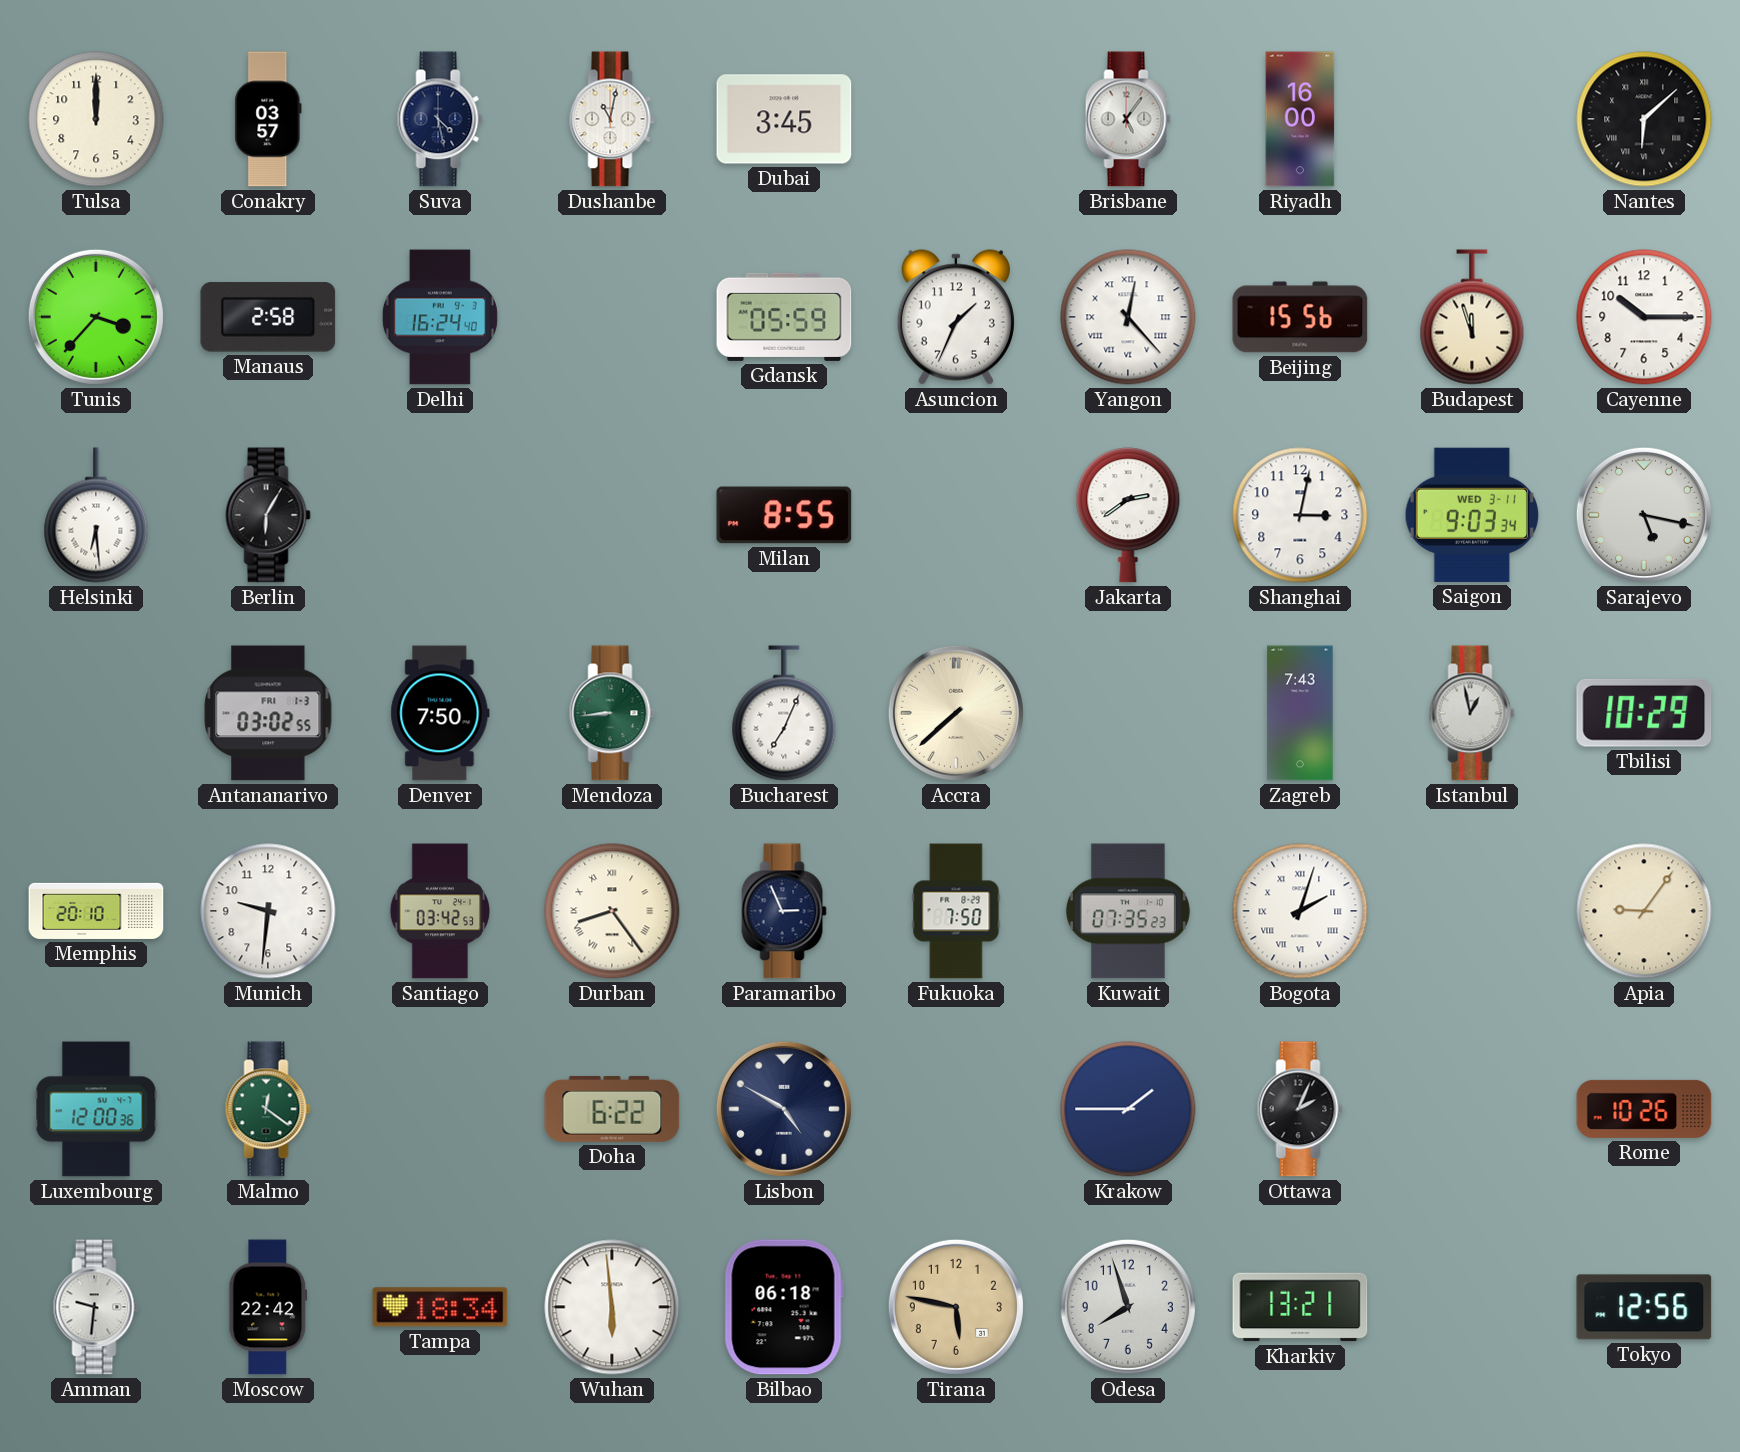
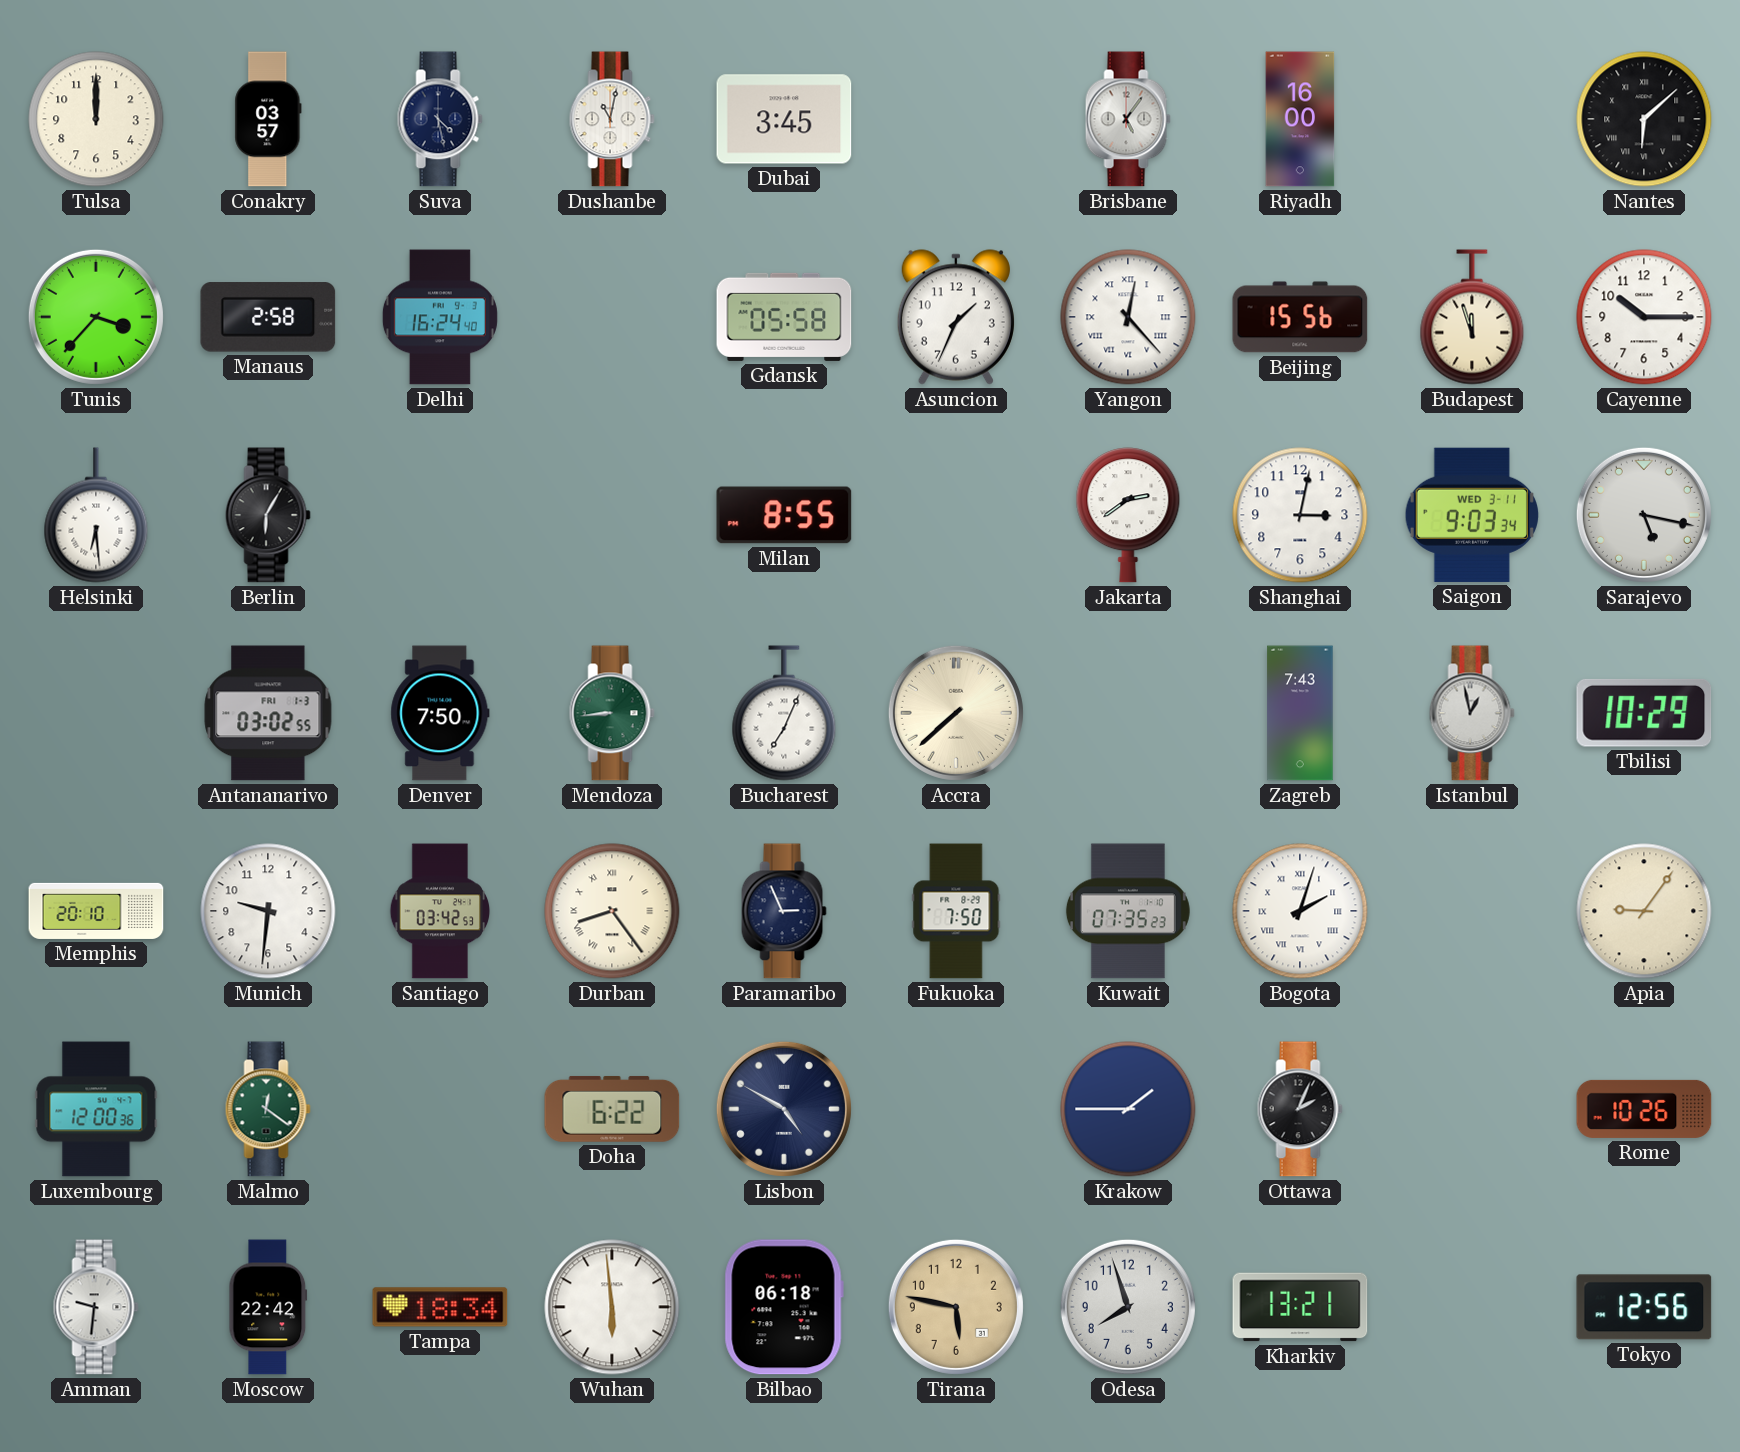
Gdansk: 05:59 -> 05:58
